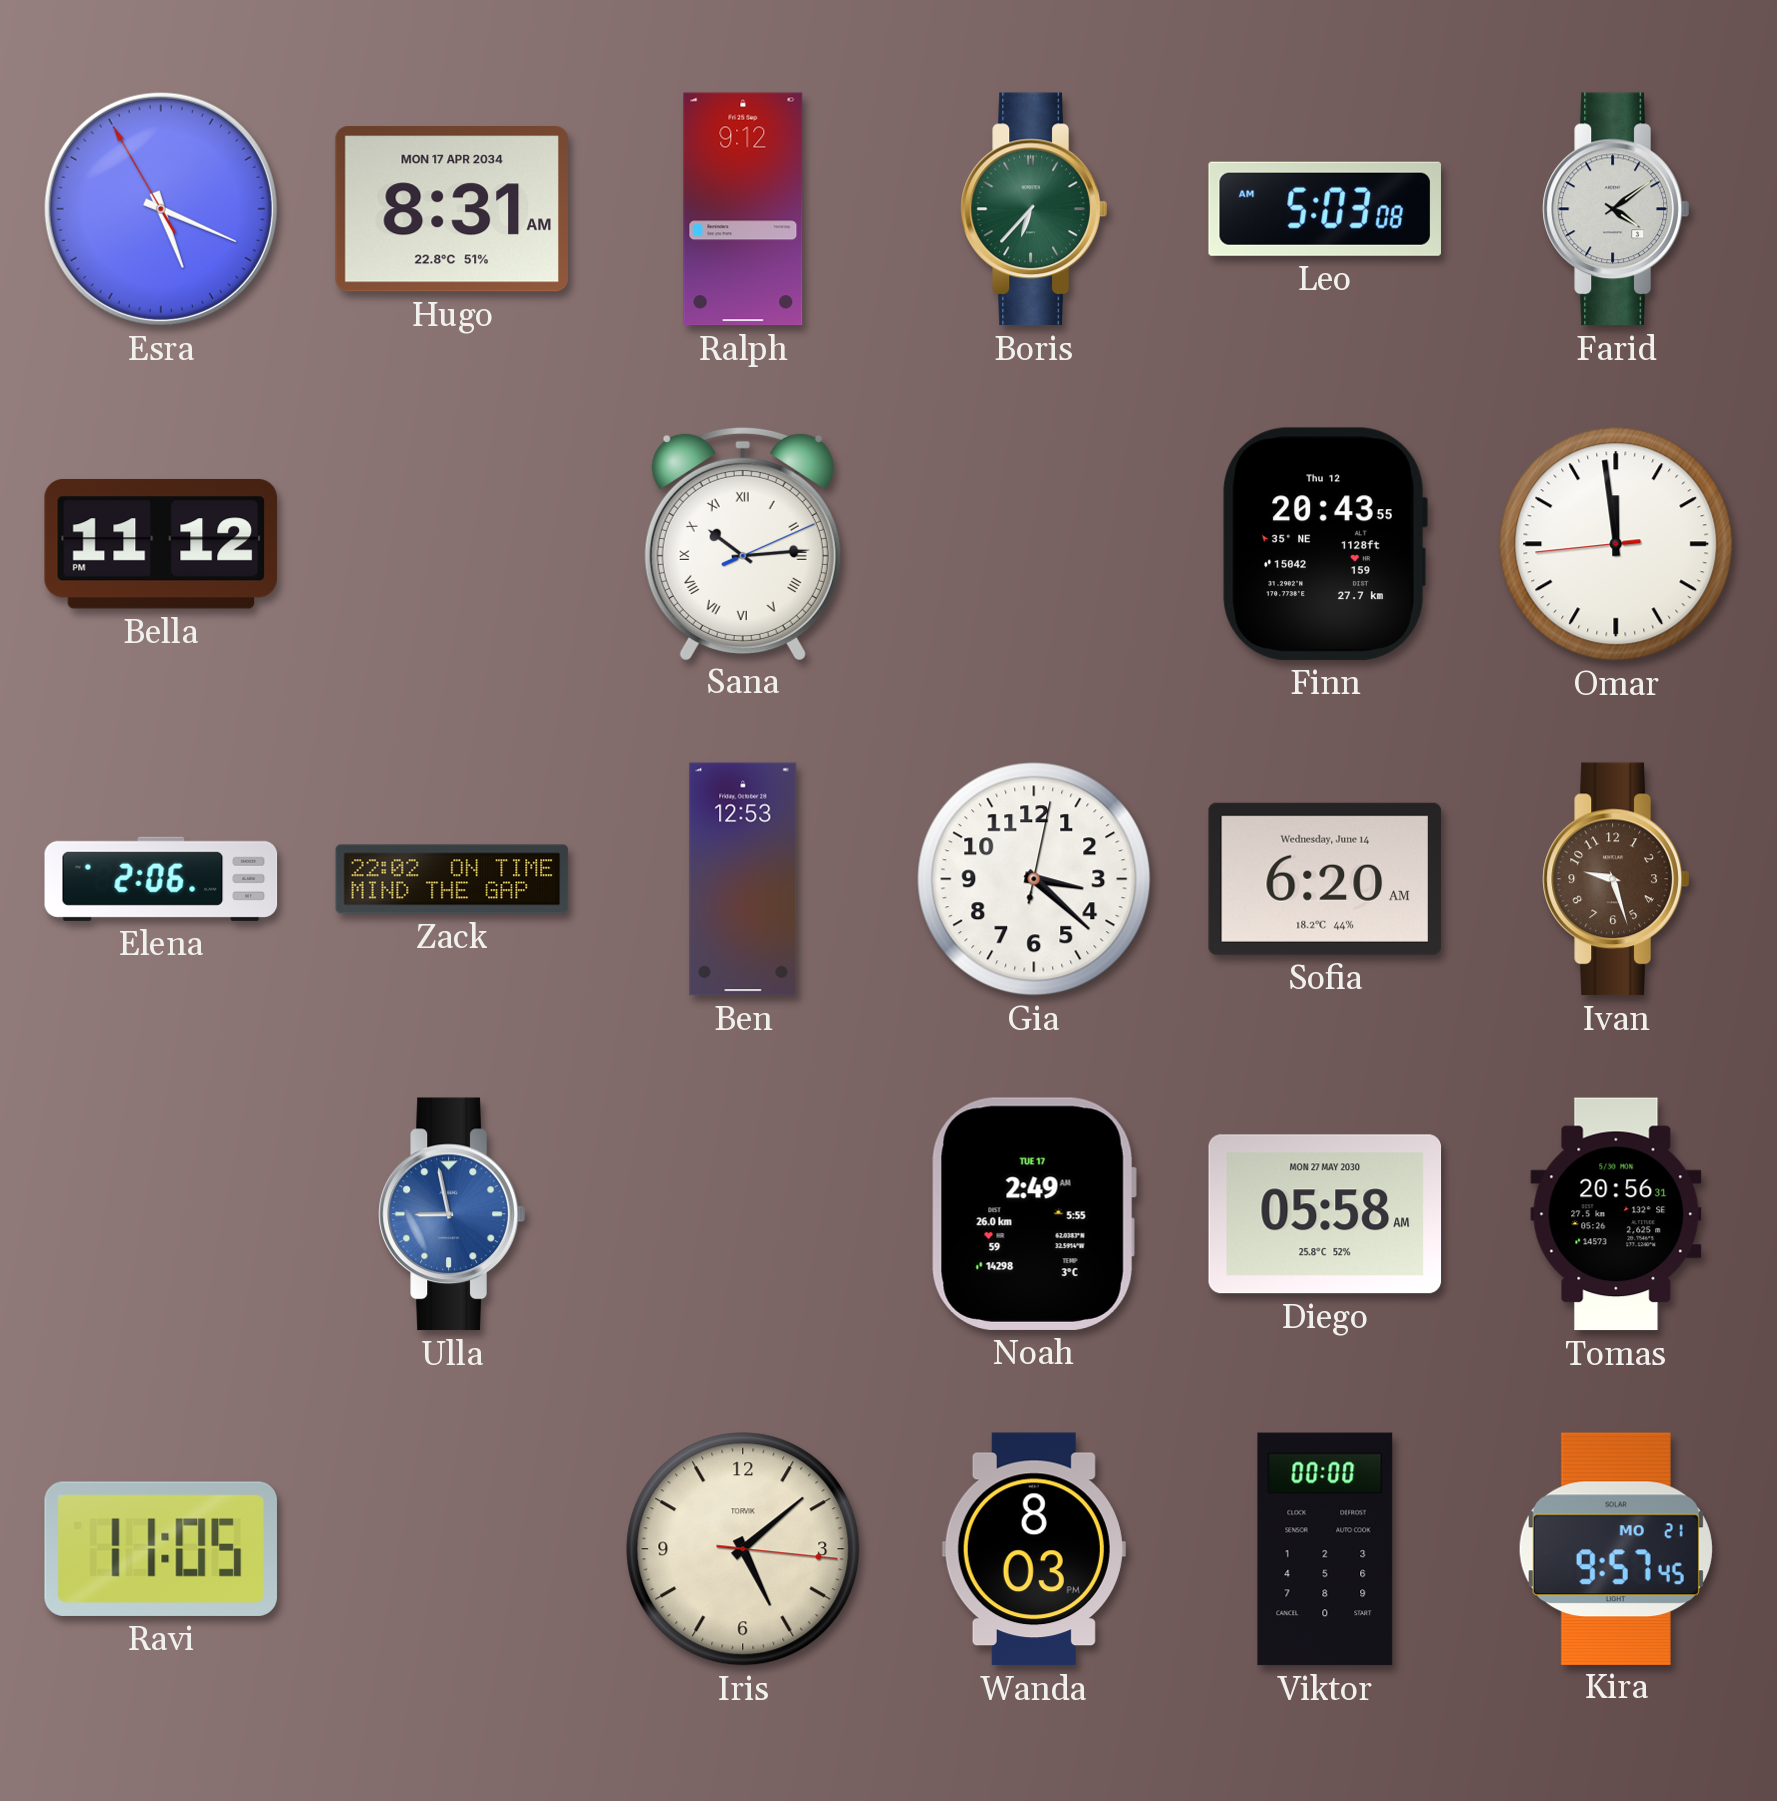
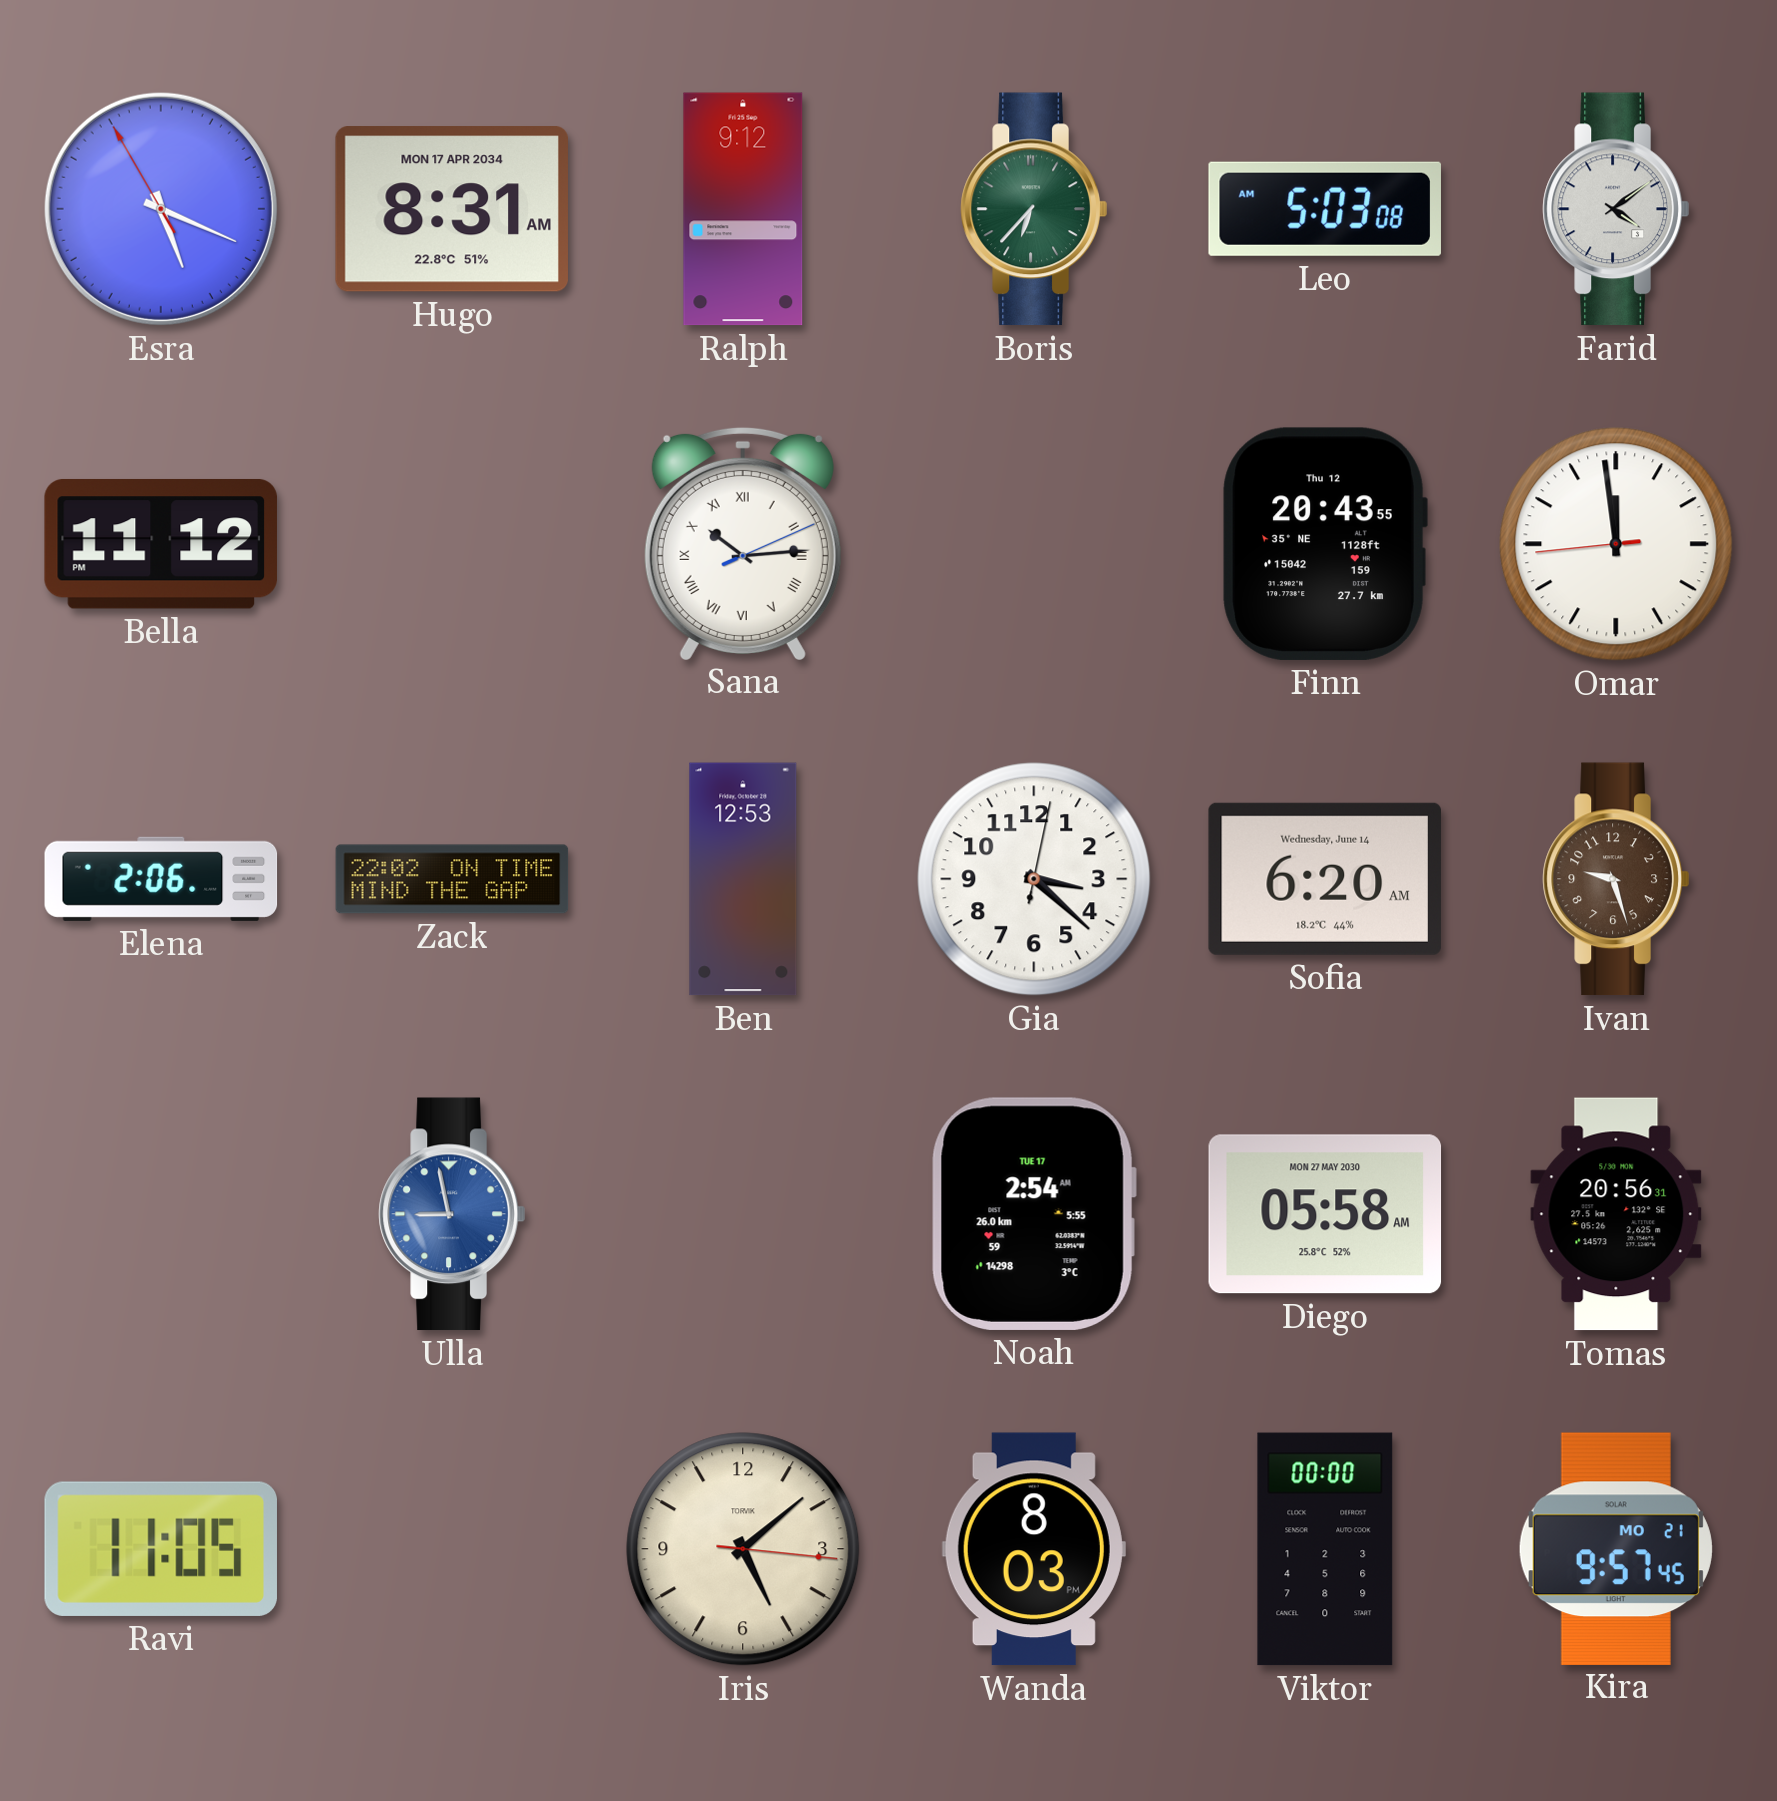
Noah: 2:49 -> 2:54
